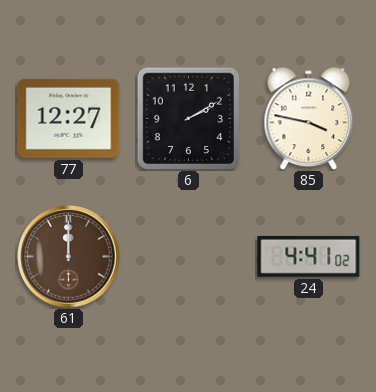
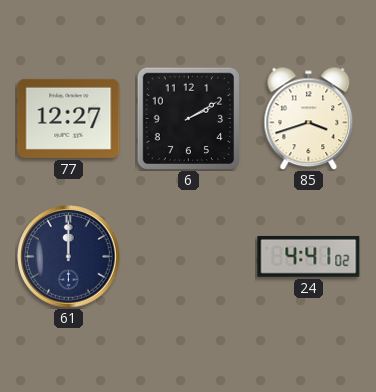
85: 3:47 -> 3:42
61 dial: brown -> navy
